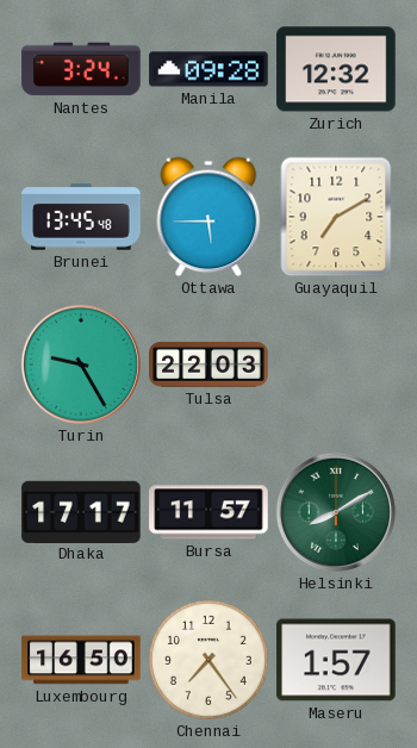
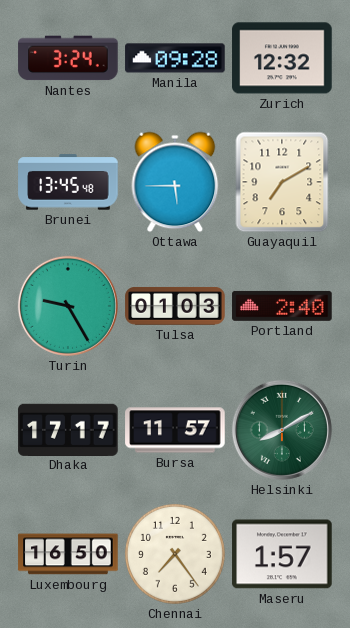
Tulsa: 22:03 -> 01:03
Portland: none -> 2:40
